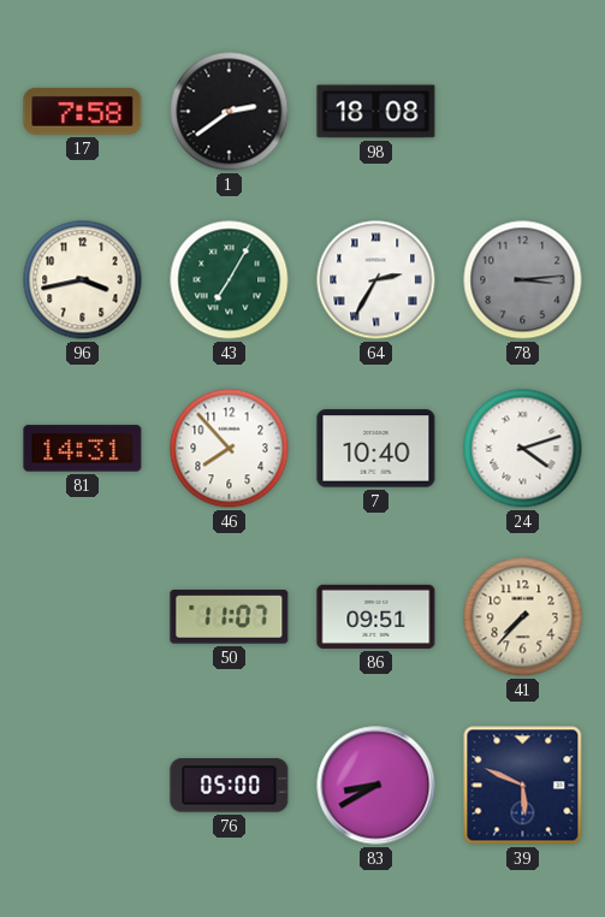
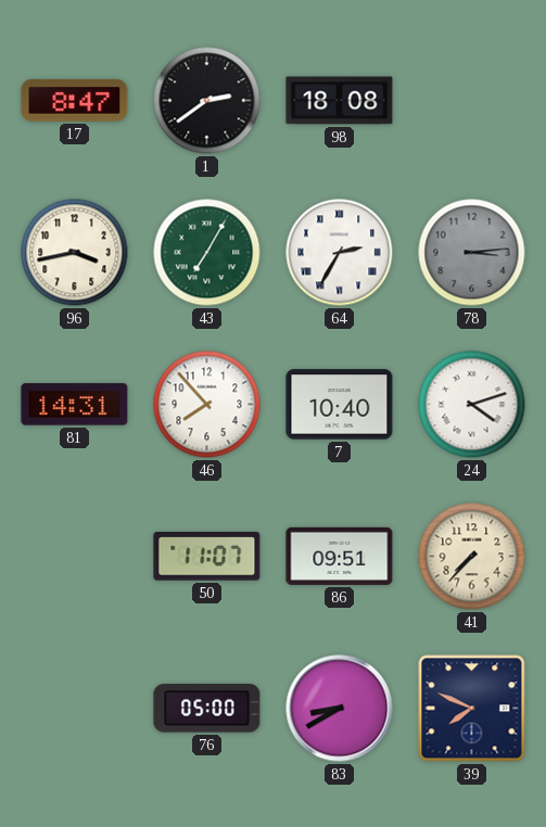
17: 7:58 -> 8:47
39: 5:49 -> 7:49
